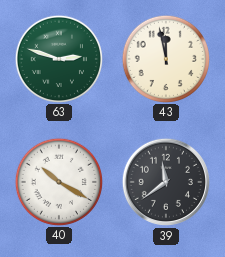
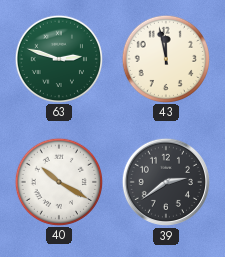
39: 11:39 -> 2:39
